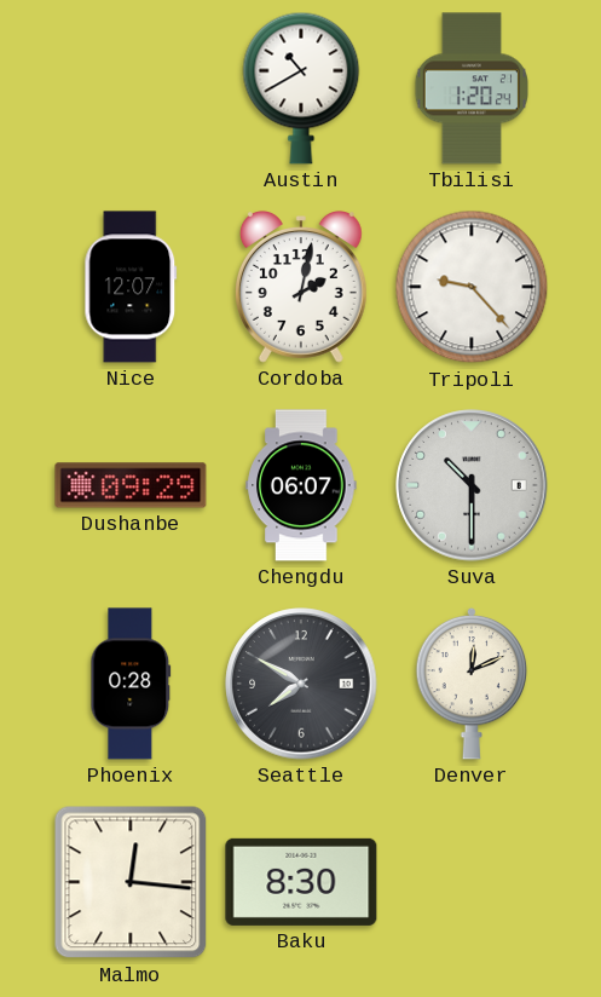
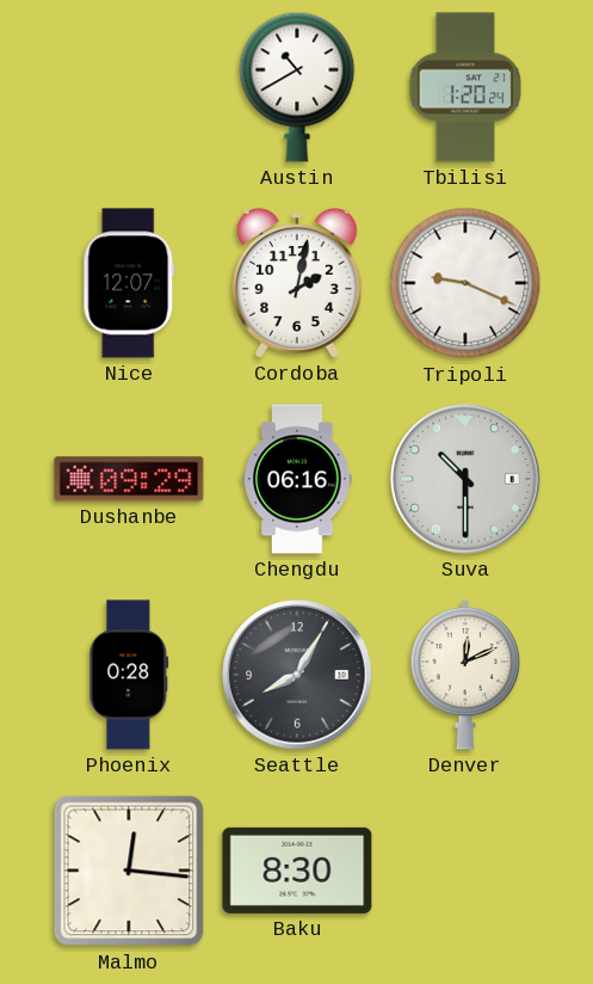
Tripoli: 9:23 -> 9:19
Chengdu: 06:07 -> 06:16
Seattle: 7:50 -> 8:05
